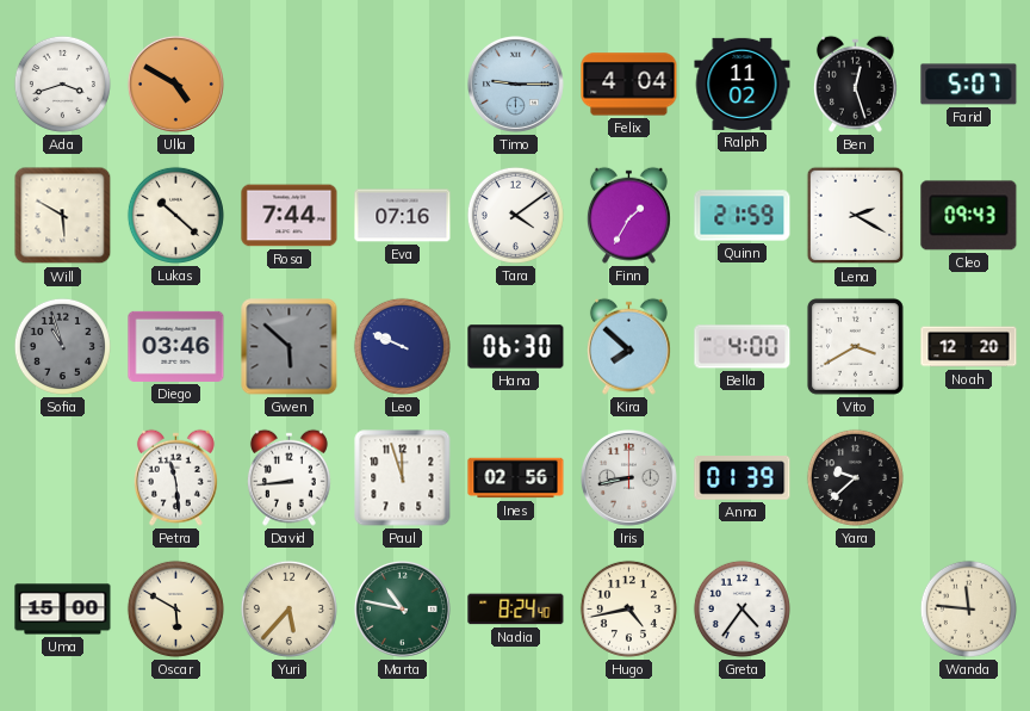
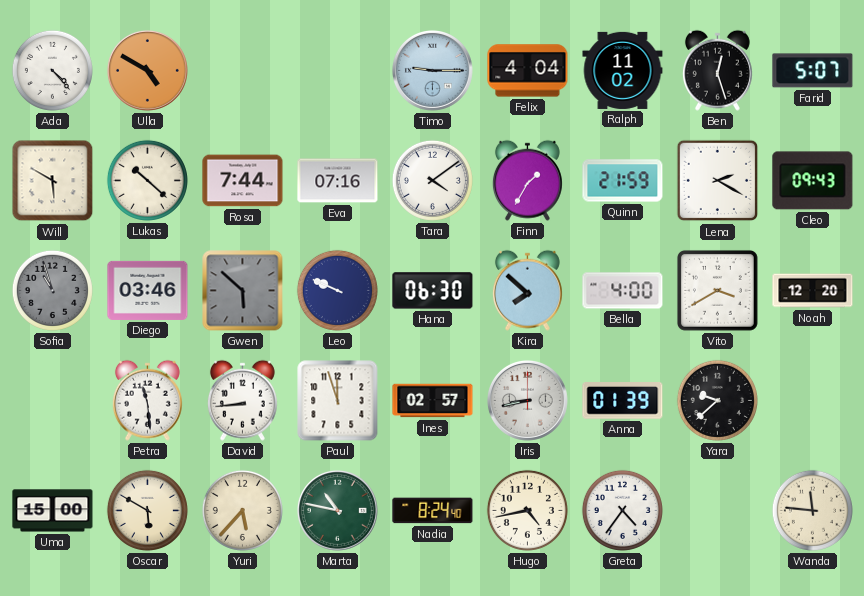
Ada: 3:42 -> 4:23
Ines: 02:56 -> 02:57
